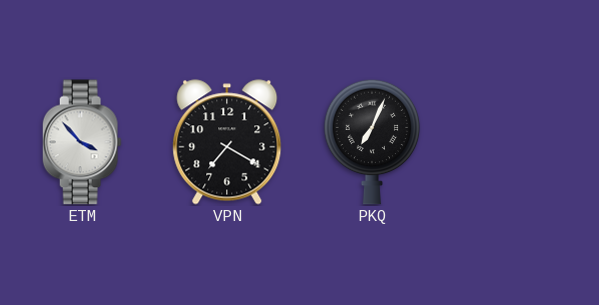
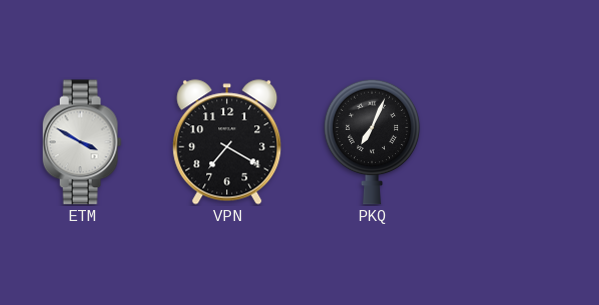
ETM: 3:53 -> 3:50
